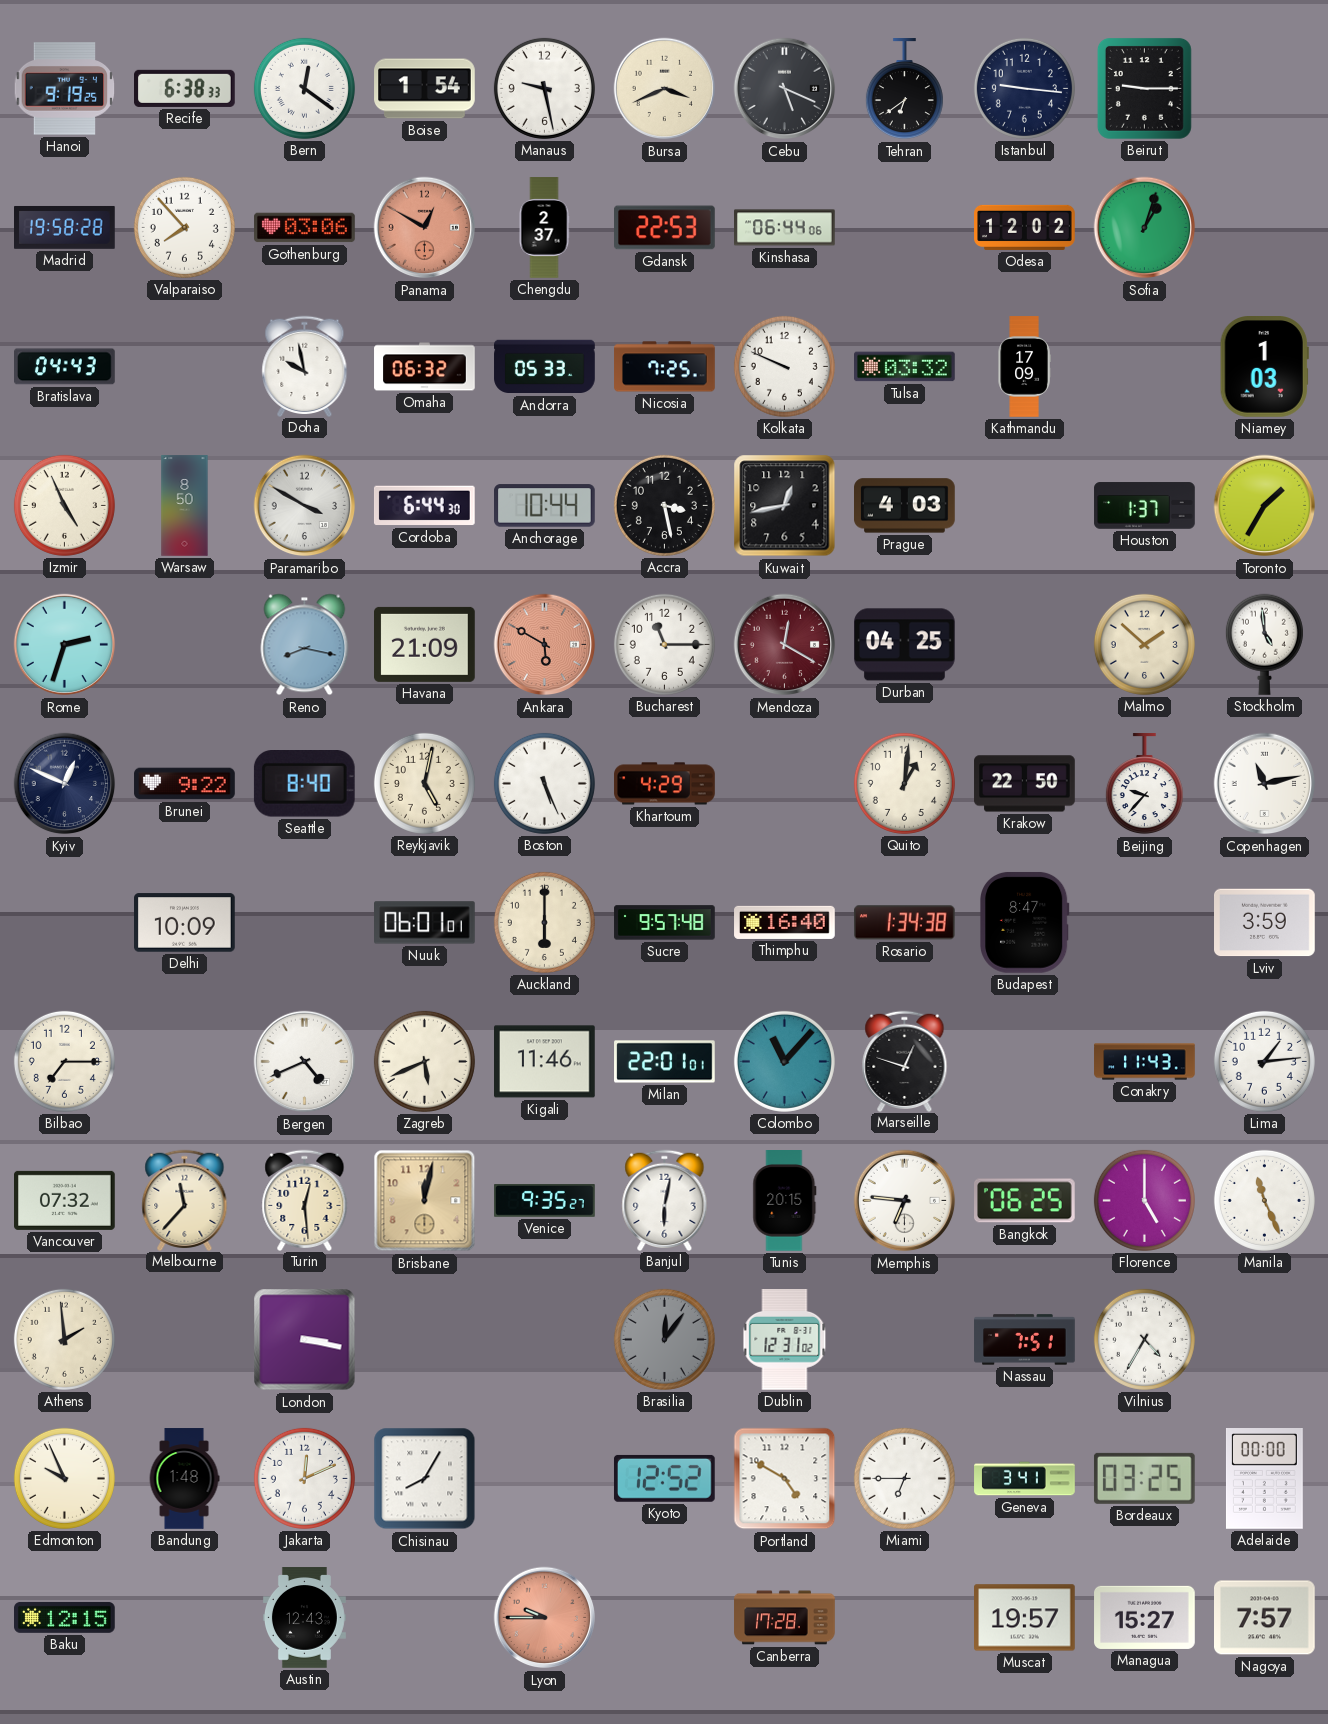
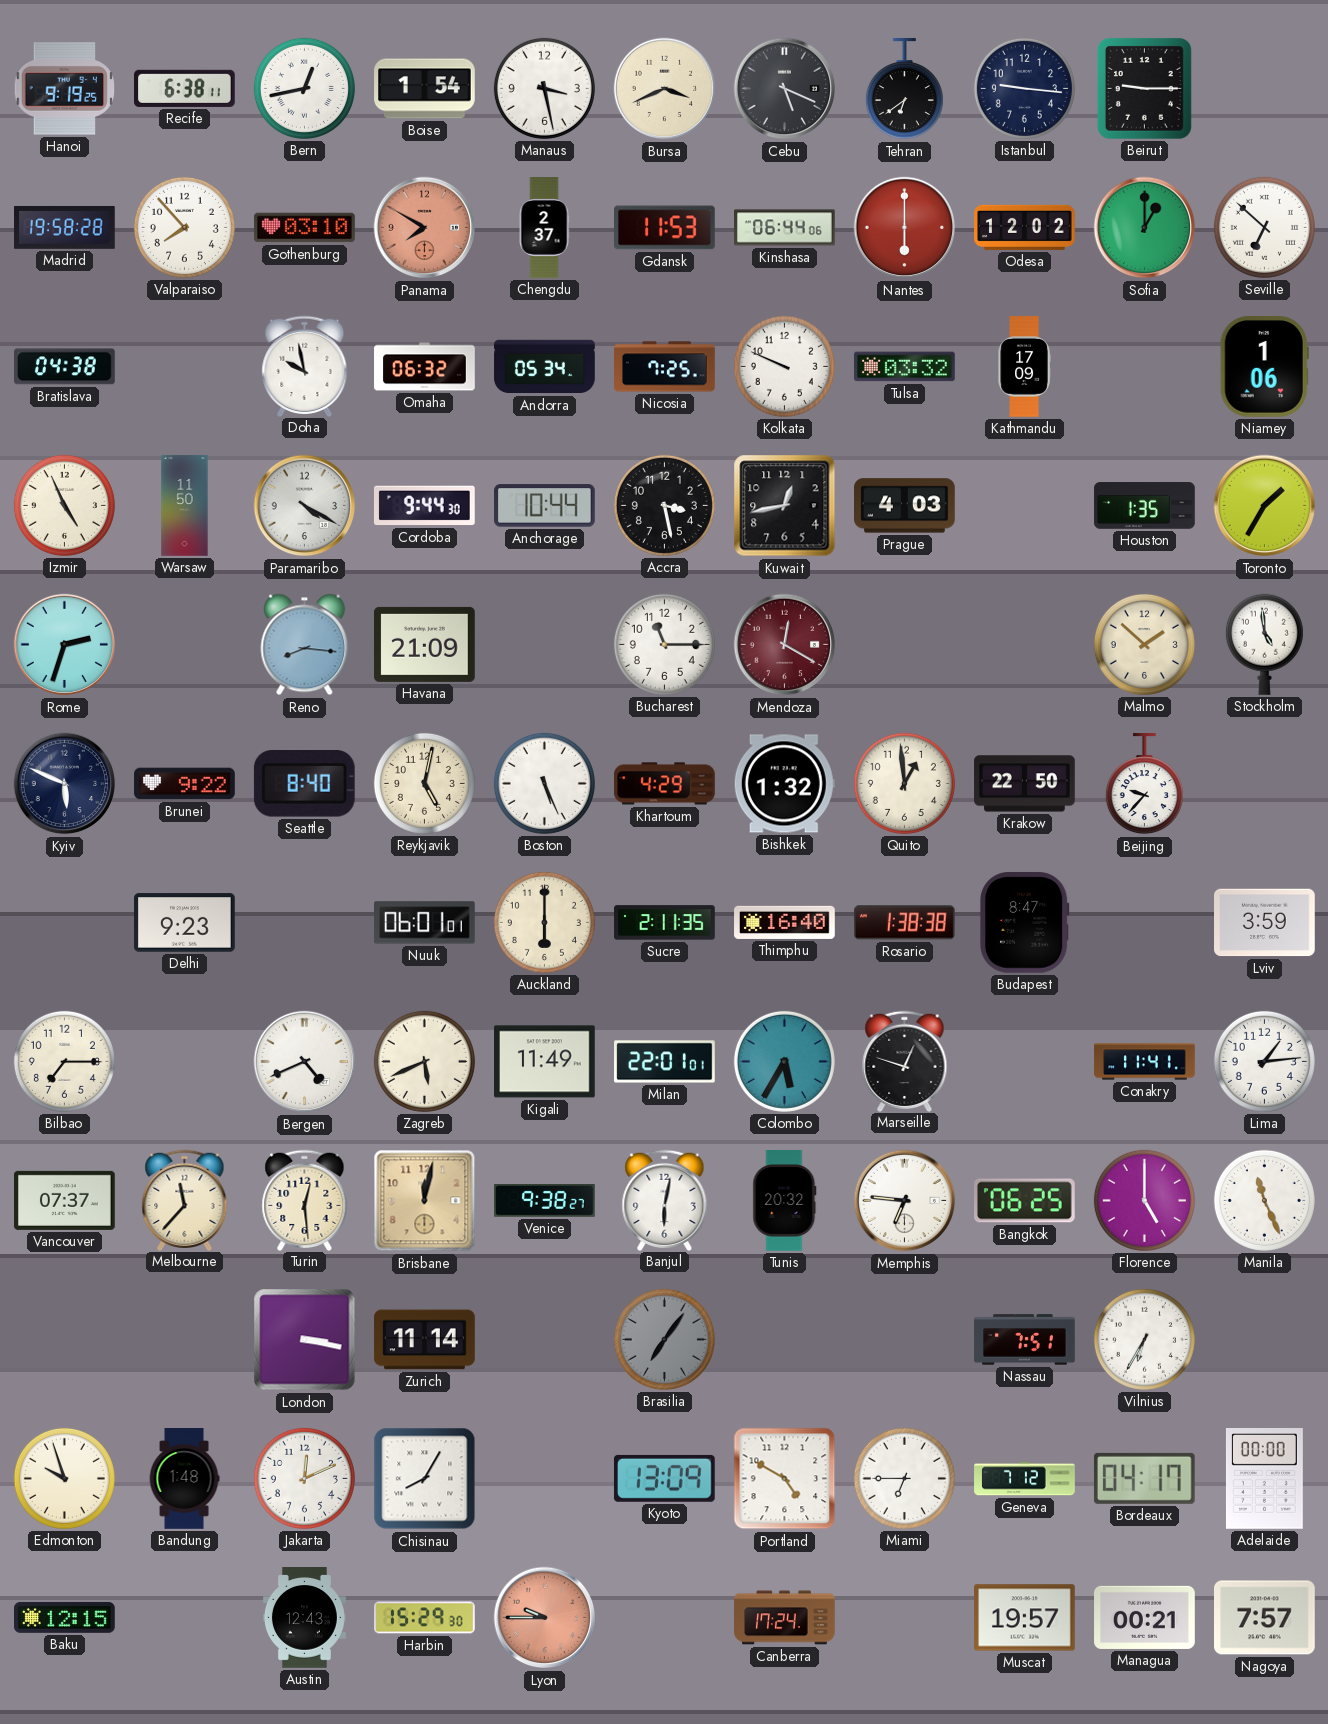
Recife: 6:38:33 -> 6:38:11
Bern: 12:21 -> 12:43
Manaus: 9:28 -> 3:28
Gothenburg: 03:06 -> 03:10
Panama: 12:50 -> 7:50
Gdansk: 22:53 -> 11:53
Nantes: none -> 6:00
Sofia: 1:03 -> 1:00
Seville: none -> 6:52
Bratislava: 04:43 -> 04:38
Andorra: 05:33 -> 05:34
Niamey: 1:03 -> 1:06
Warsaw: 8:50 -> 11:50
Paramaribo: 3:50 -> 4:20
Cordoba: 6:44 -> 9:44
Houston: 1:37 -> 1:35
Reno: 8:17 -> 8:16
Ankara: 5:50 -> none
Durban: 04:25 -> none
Kyiv: 12:49 -> 5:49
Bishkek: none -> 1:32
Quito: 1:01 -> 12:59
Copenhagen: 11:13 -> none
Delhi: 10:09 -> 9:23
Sucre: 9:57 -> 2:11
Rosario: 1:34 -> 1:38
Kigali: 11:46 -> 11:49
Colombo: 11:07 -> 5:35
Conakry: 11:43 -> 11:41
Vancouver: 07:32 -> 07:37
Venice: 9:35 -> 9:38
Tunis: 20:15 -> 20:32
Athens: 1:59 -> none
Zurich: none -> 11:14
Brasilia: 12:06 -> 7:06
Dublin: 12:31 -> none
Vilnius: 4:35 -> 6:35
Edmonton: 9:56 -> 9:57
Kyoto: 12:52 -> 13:09
Geneva: 3:41 -> 7:12
Bordeaux: 03:25 -> 04:17
Harbin: none -> 15:29
Canberra: 17:28 -> 17:24
Managua: 15:27 -> 00:21
